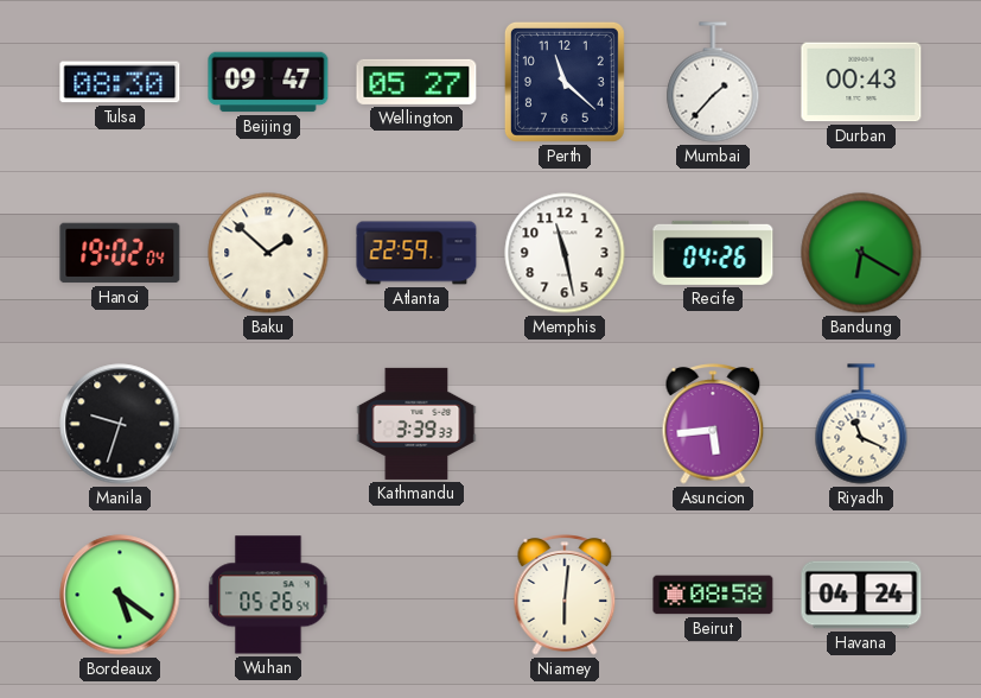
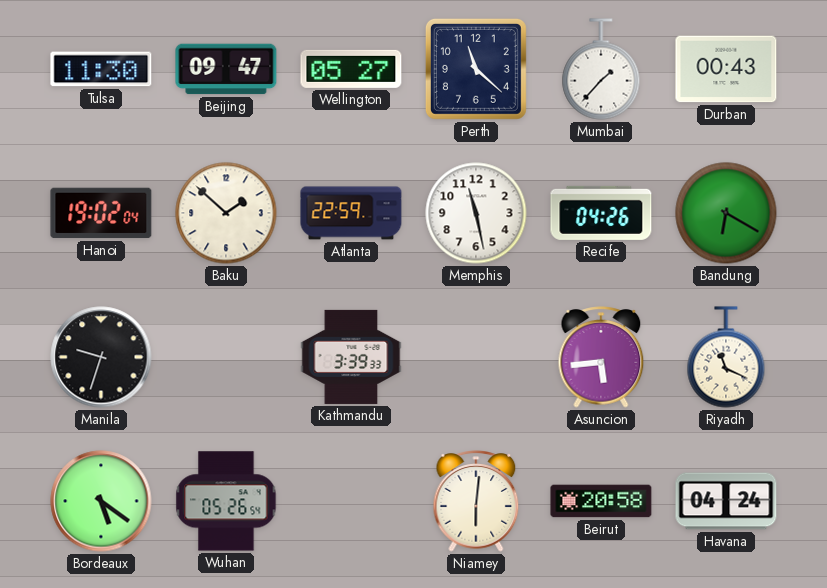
Tulsa: 08:30 -> 11:30
Beirut: 08:58 -> 20:58
